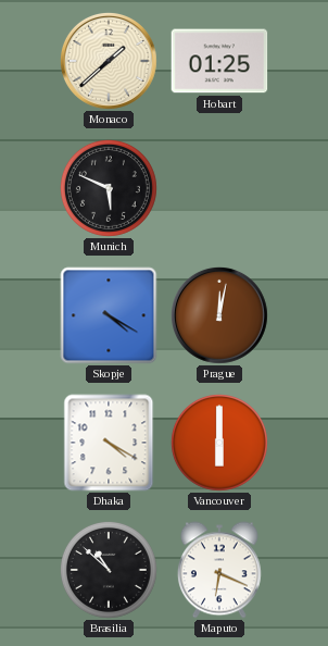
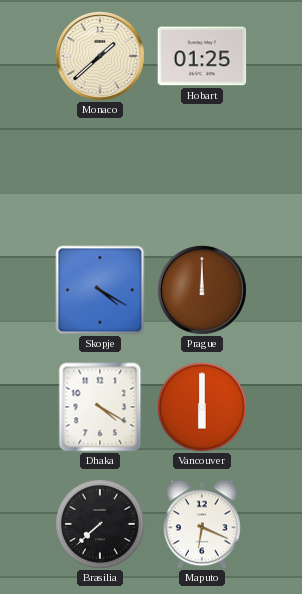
Munich: 5:49 -> none
Prague: 12:02 -> 12:00
Brasilia: 10:52 -> 7:38
